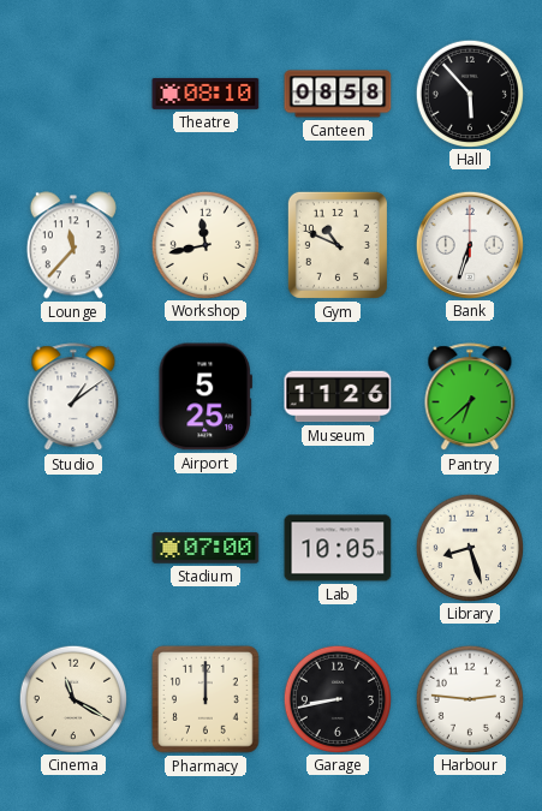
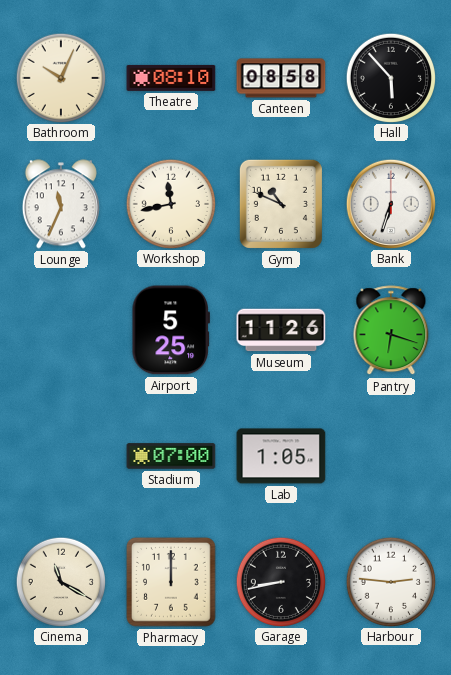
Bathroom: none -> 10:04
Lounge: 11:37 -> 11:34
Studio: 1:09 -> none
Pantry: 6:38 -> 6:18
Lab: 10:05 -> 1:05
Library: 8:27 -> none
